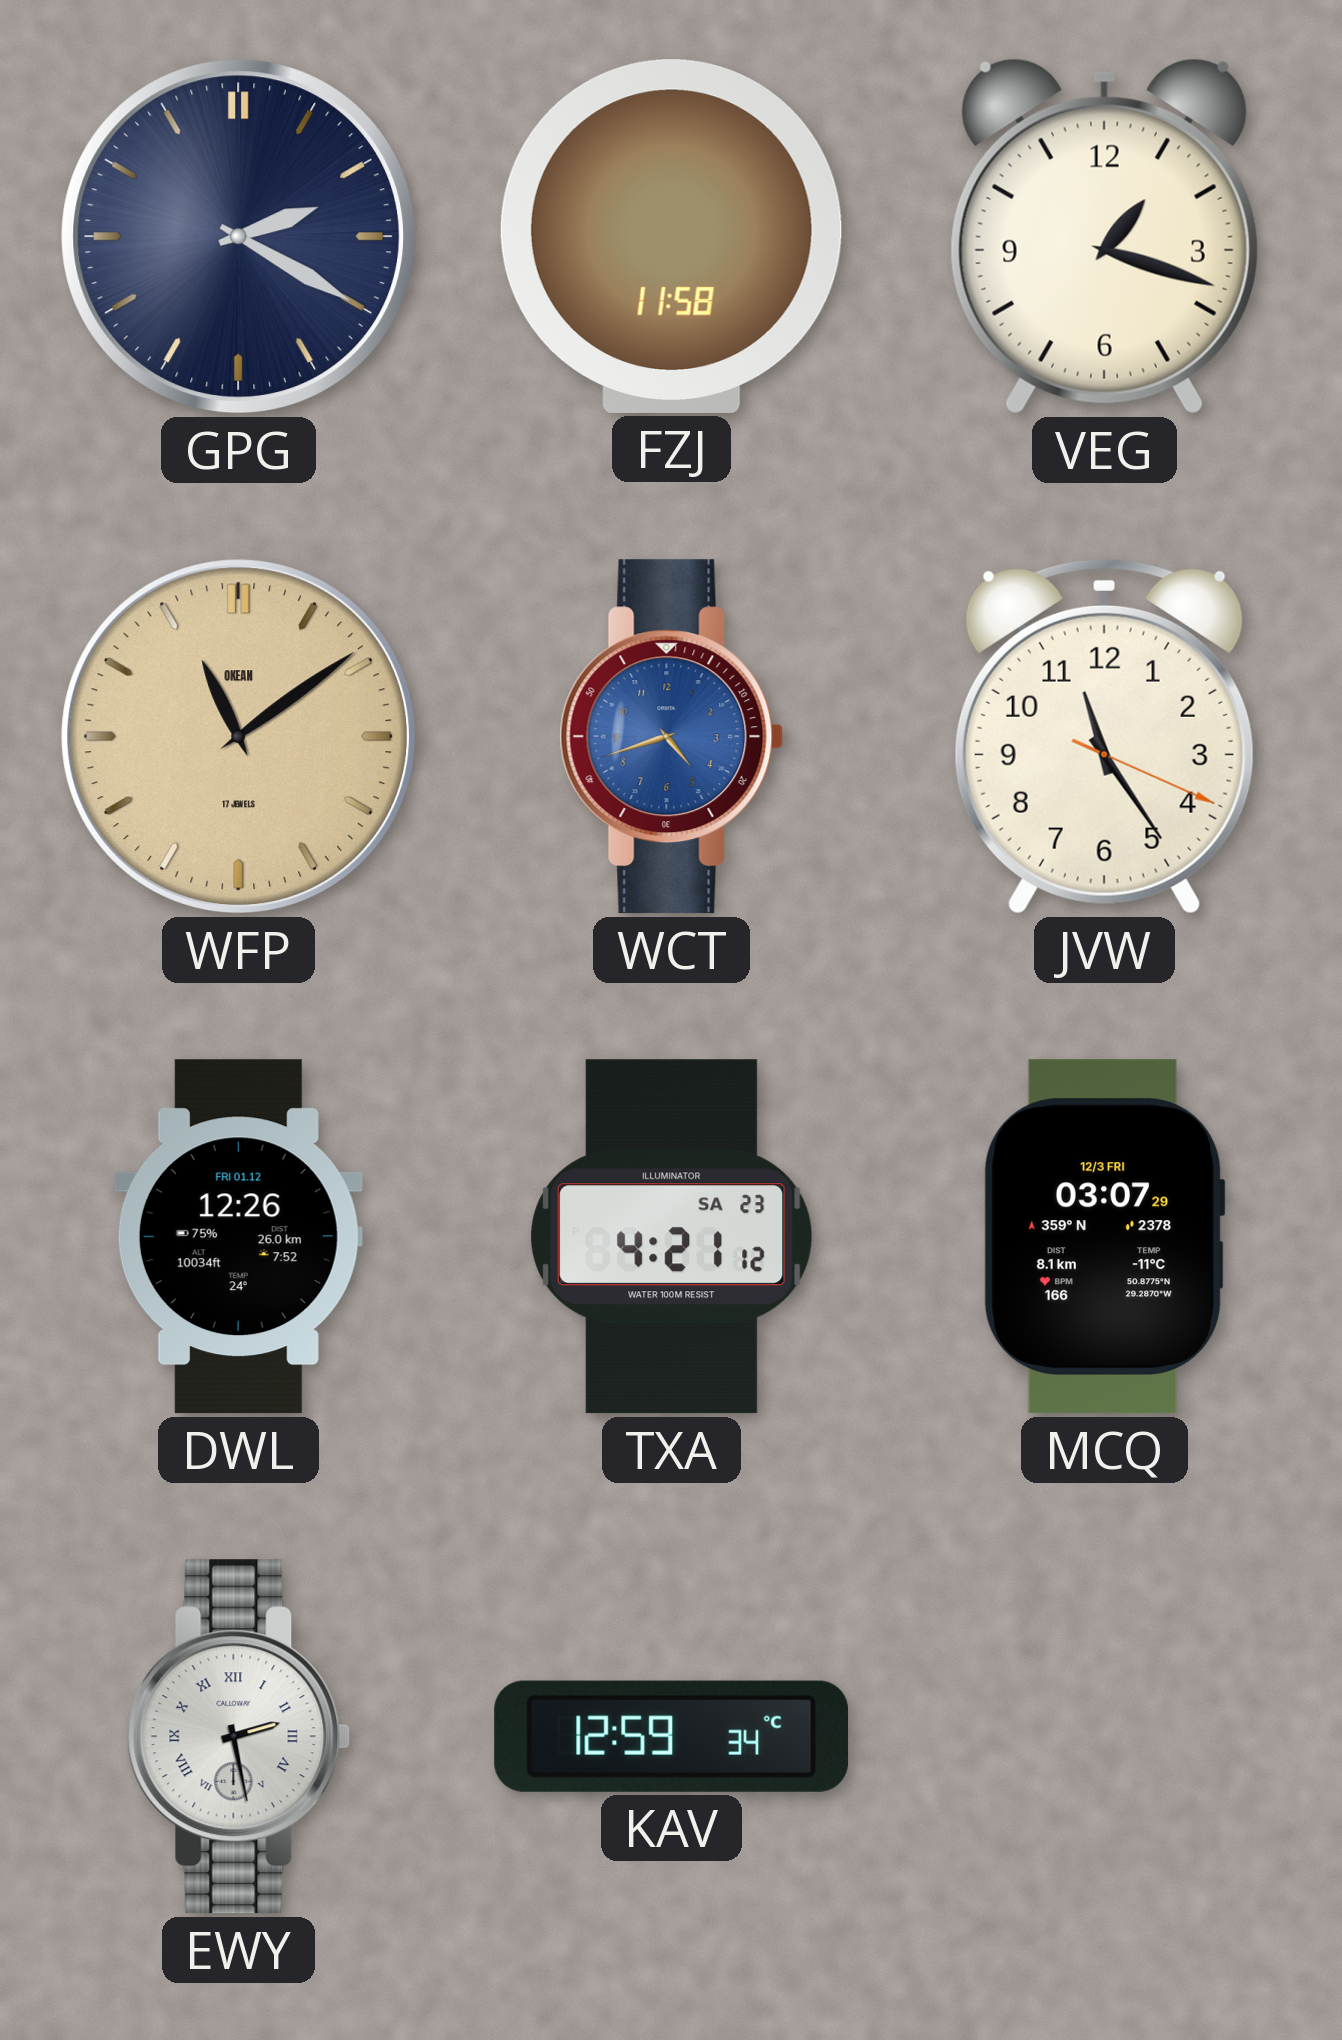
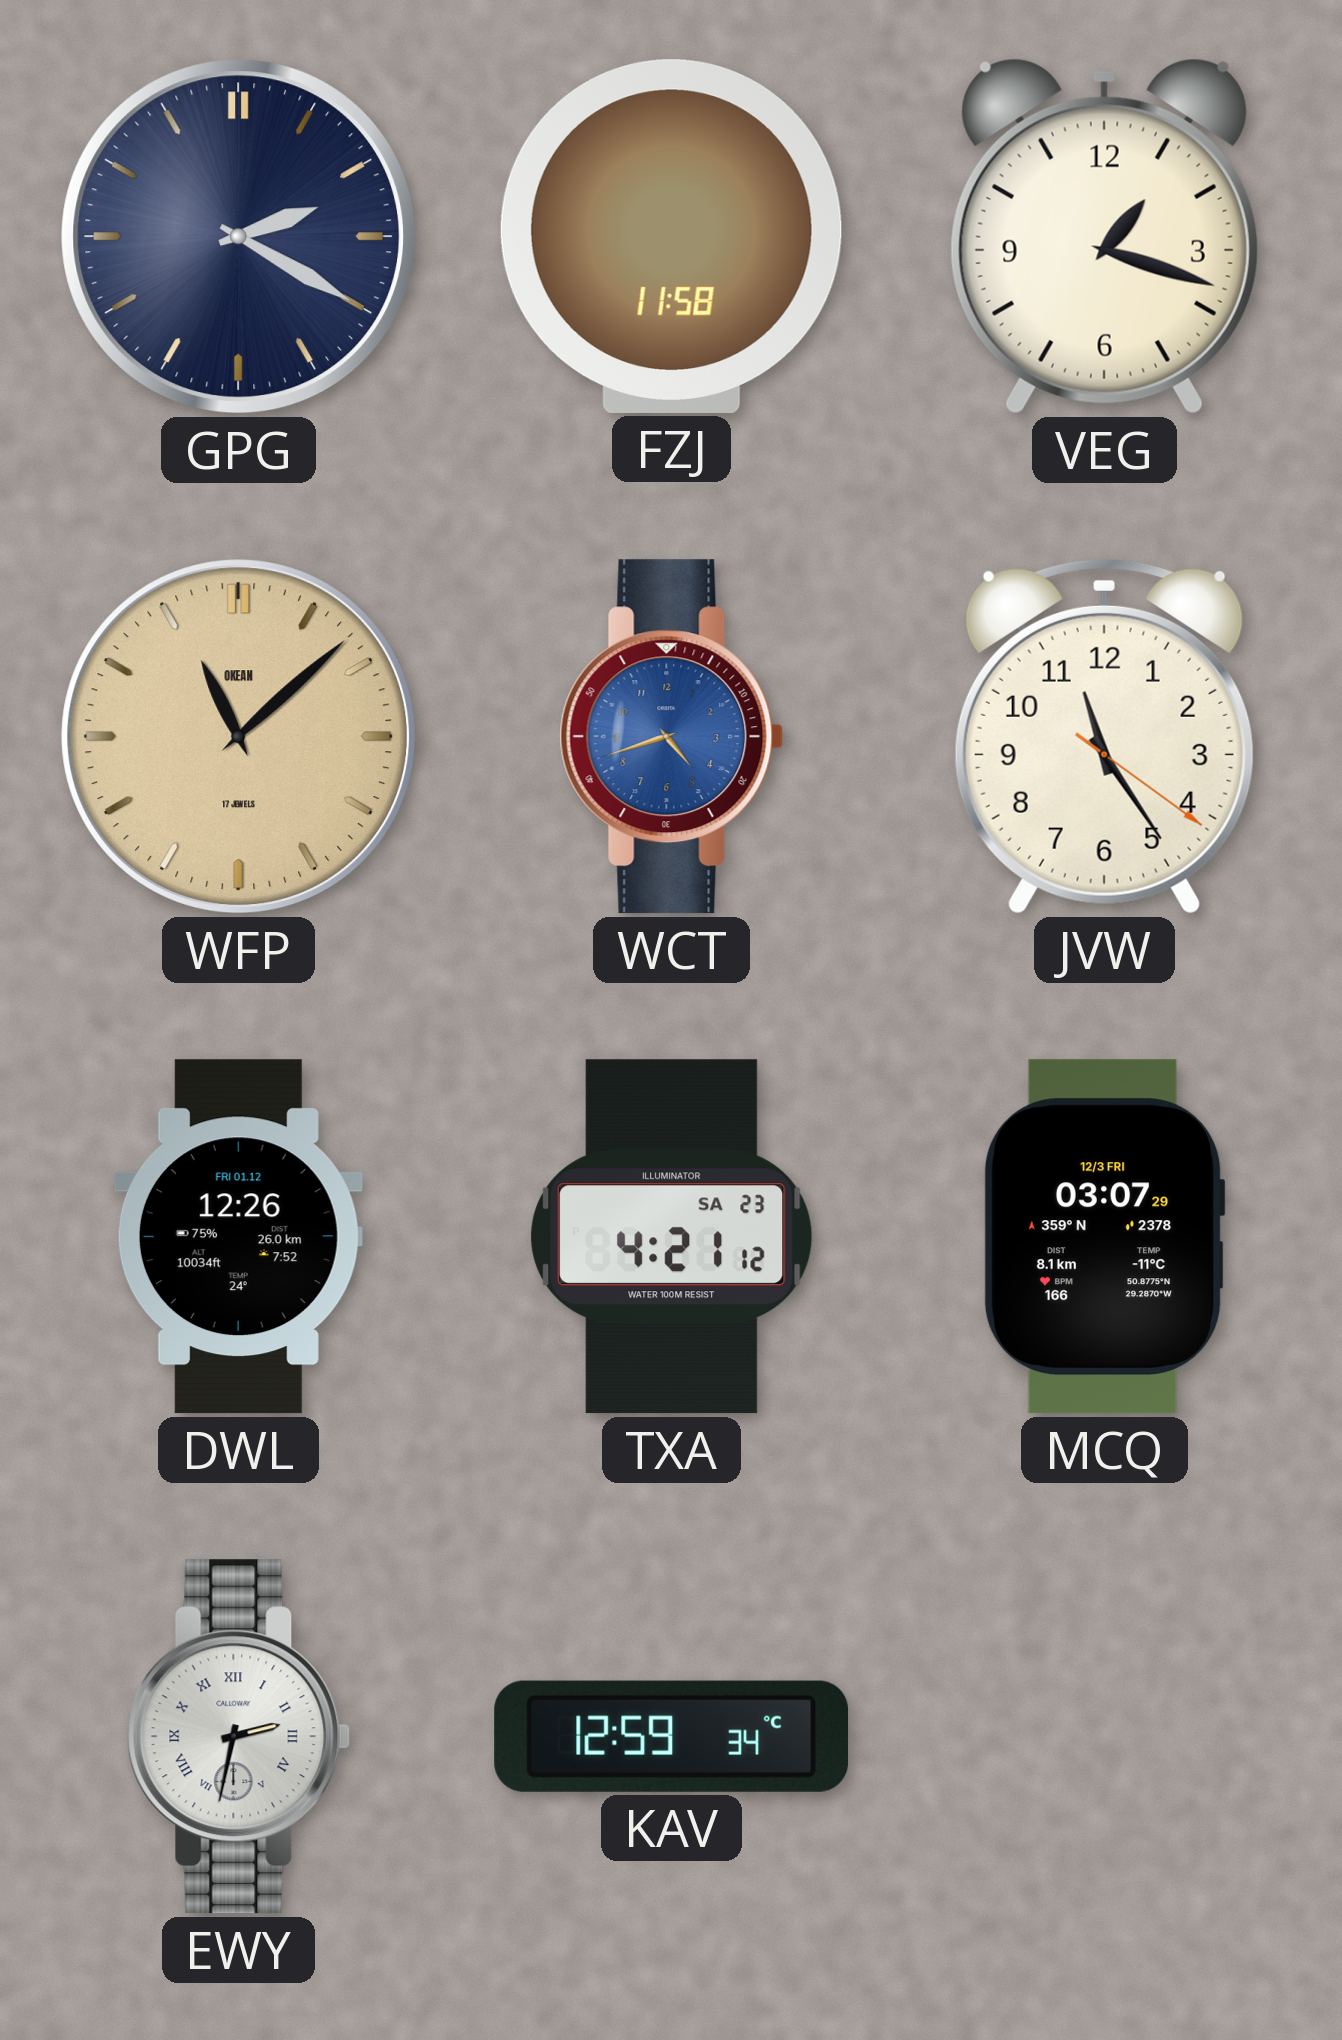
WFP: 11:09 -> 11:08
JVW: 11:24:19 -> 11:24:21
EWY: 2:28 -> 2:32
